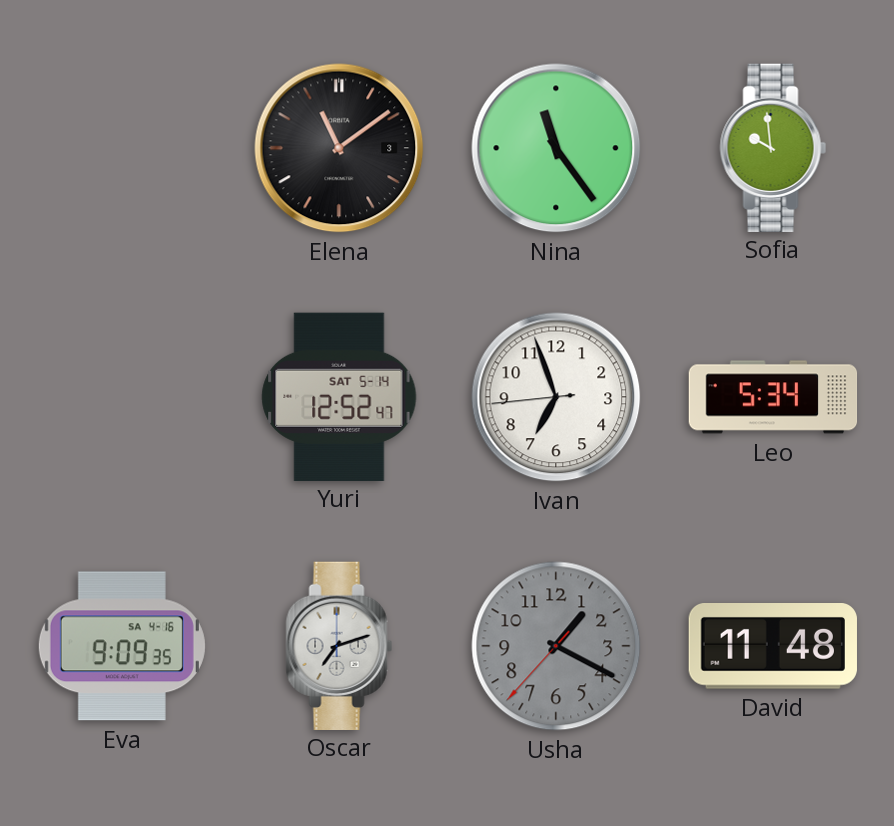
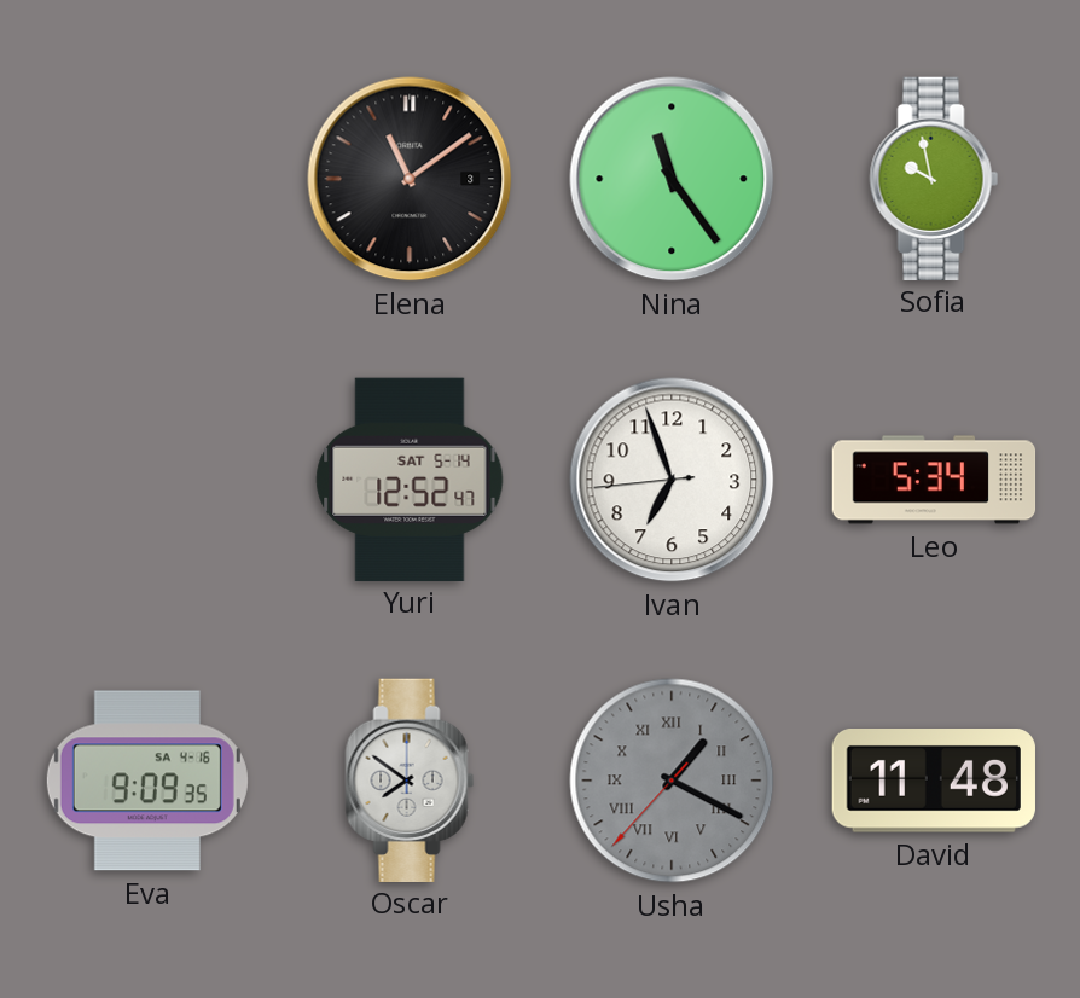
Sofia: 9:59 -> 9:58
Oscar: 7:12 -> 7:51
Usha numerals: Arabic -> Roman
